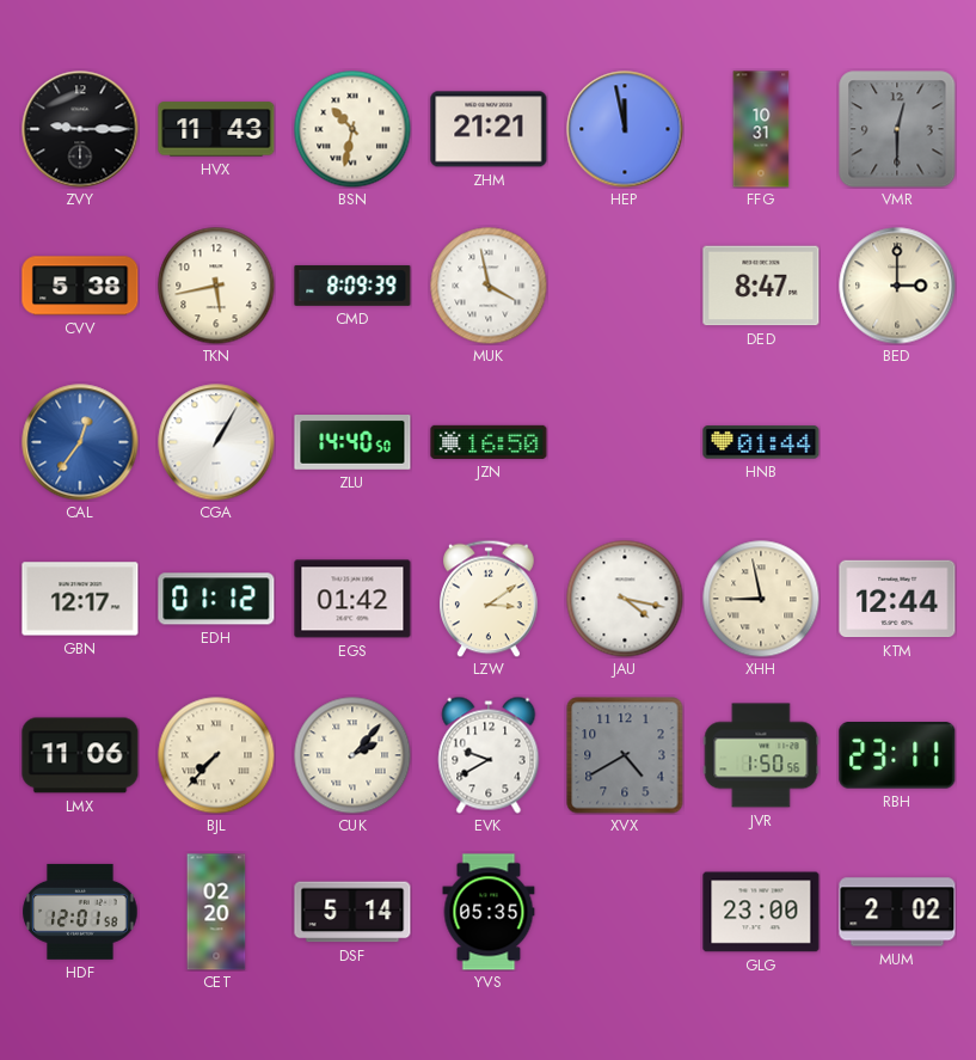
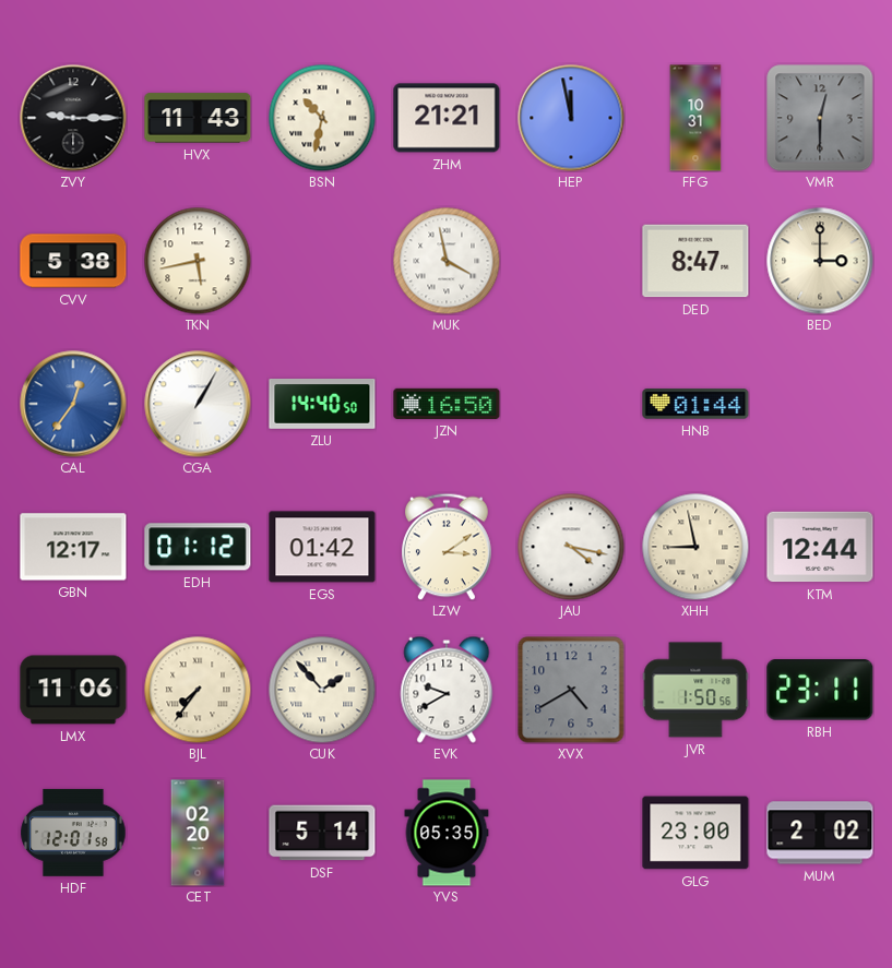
CMD: 8:09 -> none
BJL: 7:37 -> 7:36
CUK: 2:07 -> 1:53
